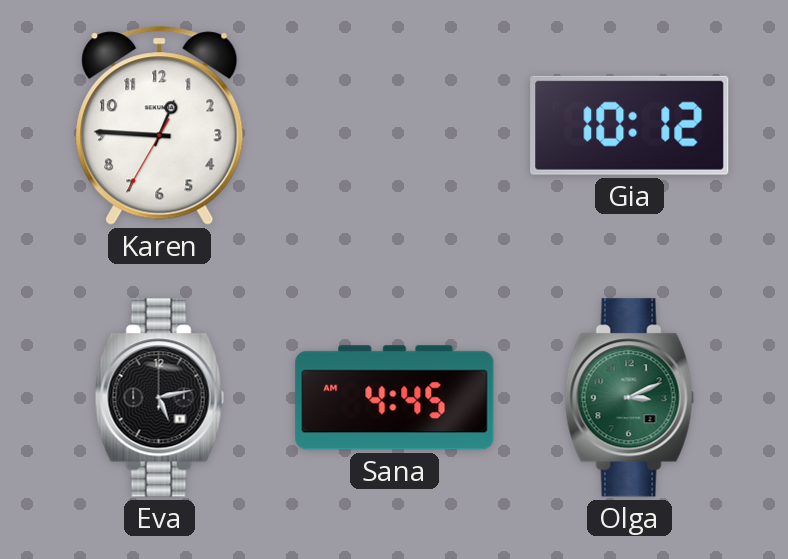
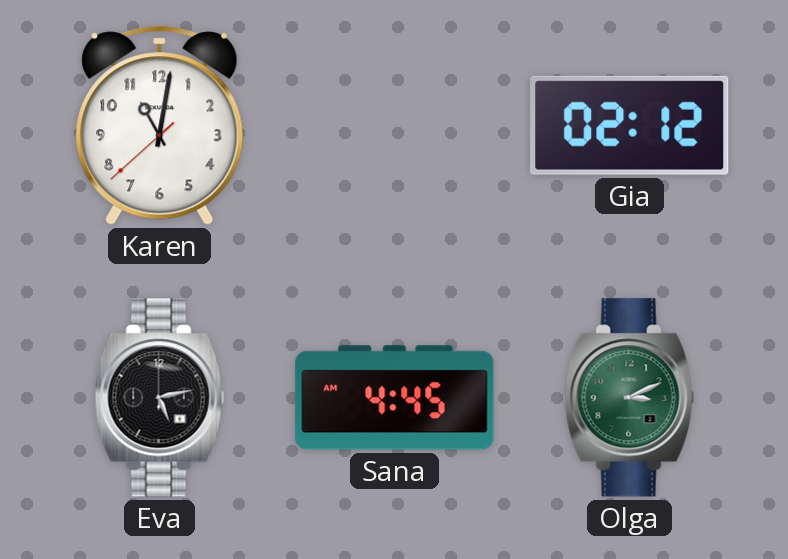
Karen: 12:45 -> 11:01
Gia: 10:12 -> 02:12
